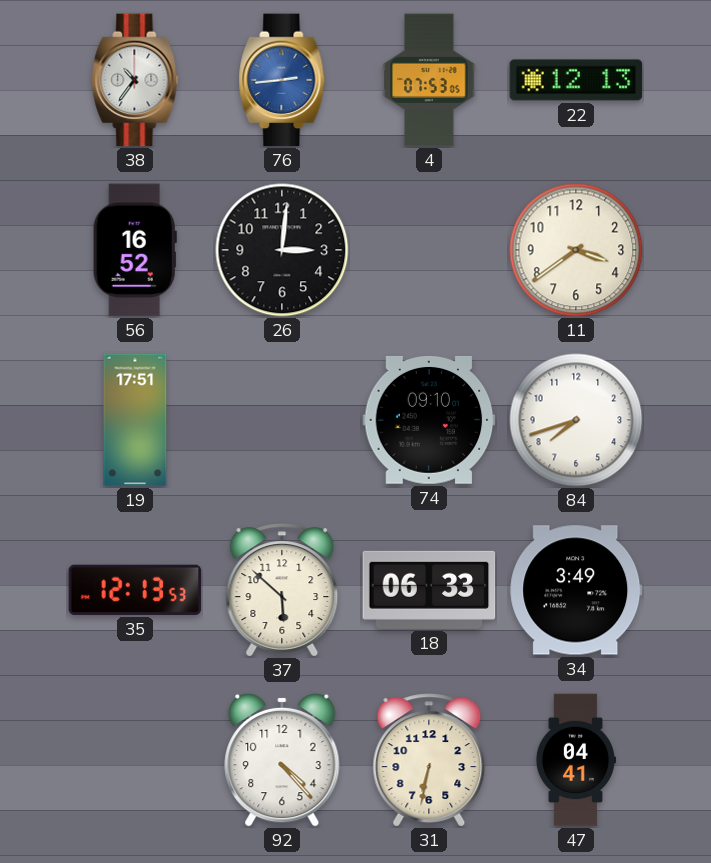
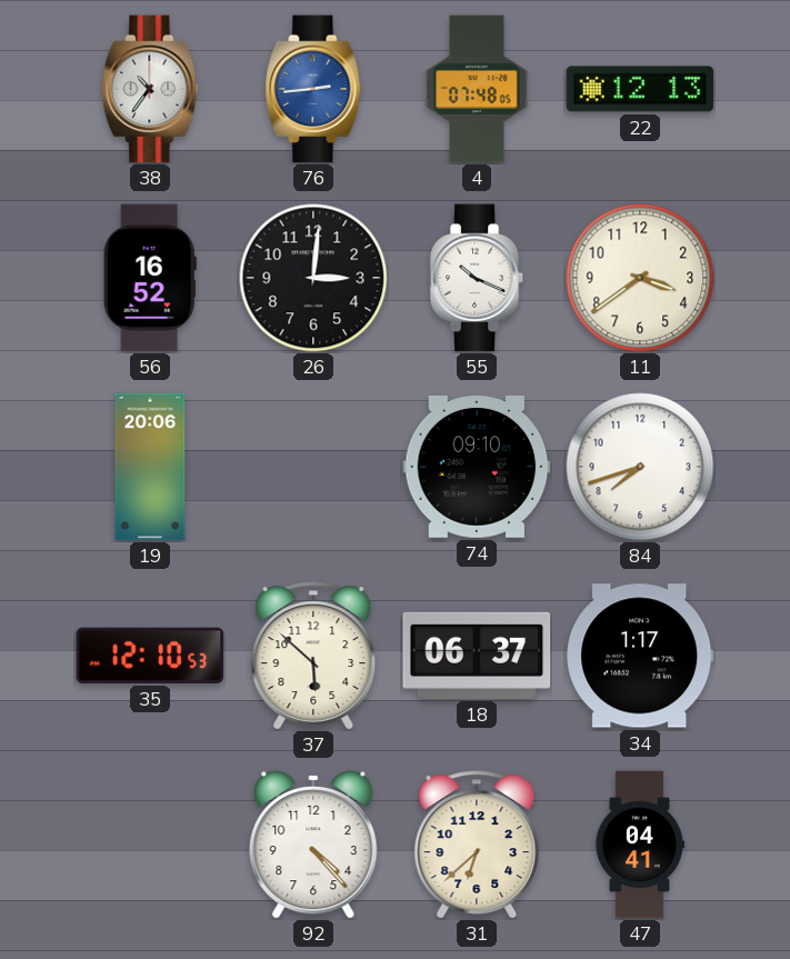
4: 07:53 -> 07:48
55: none -> 10:19
19: 17:51 -> 20:06
35: 12:13 -> 12:10
18: 06:33 -> 06:37
34: 3:49 -> 1:17
31: 6:32 -> 6:38
